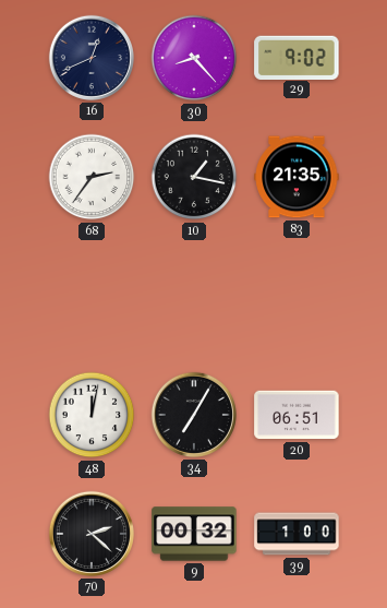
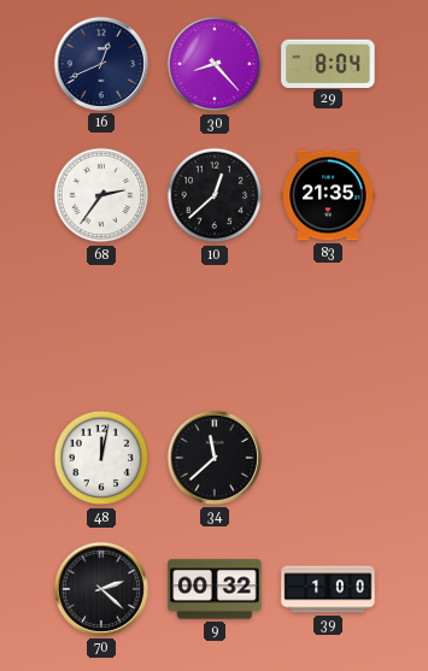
29: 9:02 -> 8:04
10: 1:17 -> 12:38
34: 7:05 -> 11:38
20: 06:51 -> none
